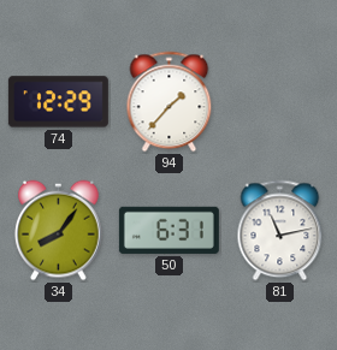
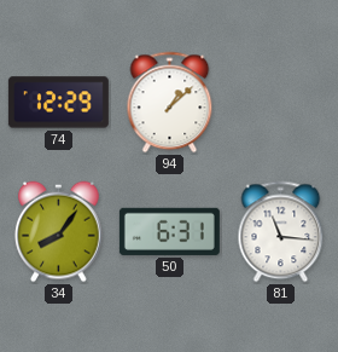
94: 1:37 -> 1:08
81: 11:13 -> 11:16
